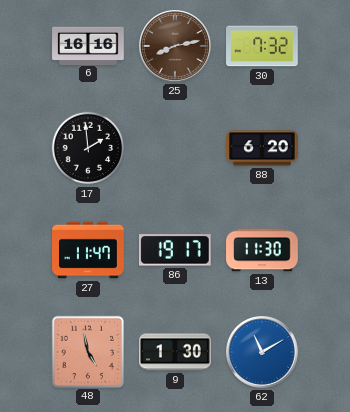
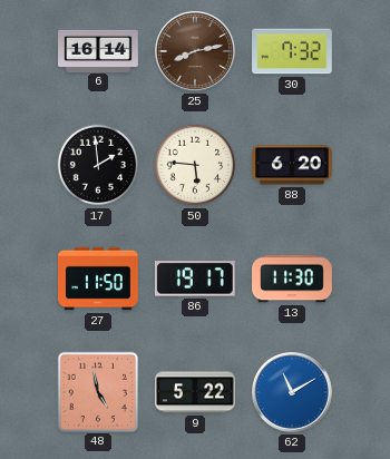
6: 16:16 -> 16:14
50: none -> 5:46
27: 11:47 -> 11:50
9: 1:30 -> 5:22
